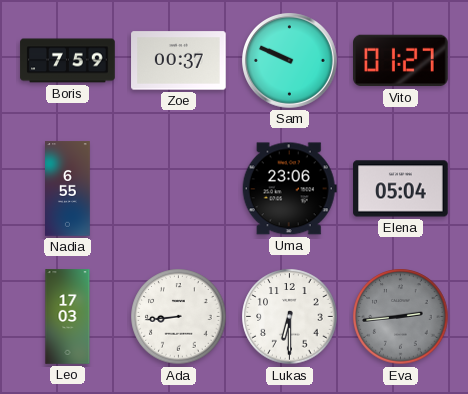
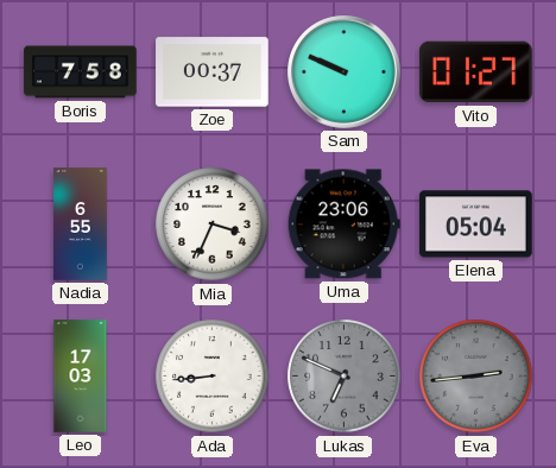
Boris: 7:59 -> 7:58
Mia: none -> 3:34
Lukas: 6:30 -> 6:49
Lukas dial: white -> grey
